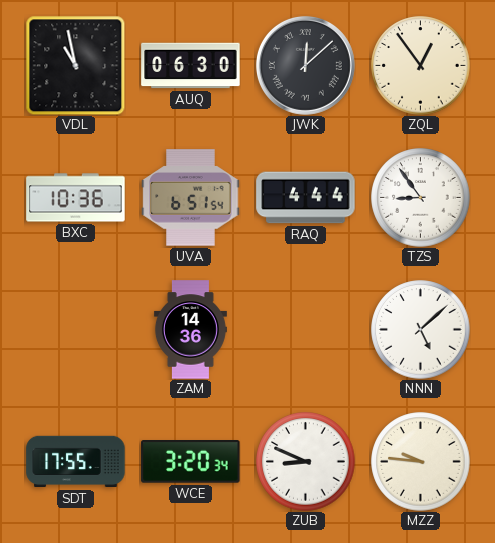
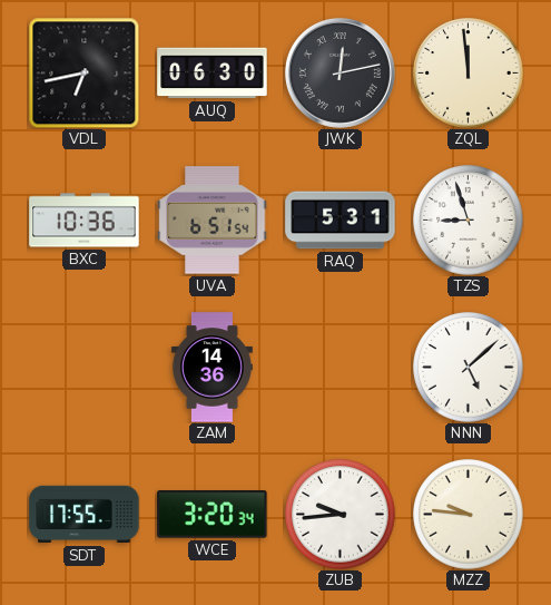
VDL: 10:58 -> 6:43
JWK: 12:08 -> 12:13
ZQL: 12:54 -> 11:59
RAQ: 4:44 -> 5:31
TZS: 8:54 -> 8:57
ZUB: 8:49 -> 9:44
